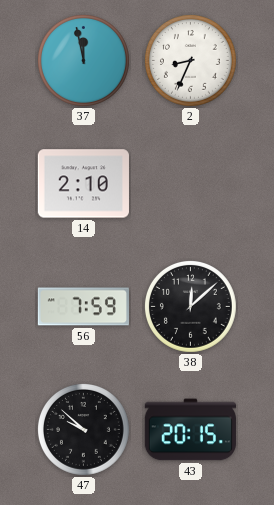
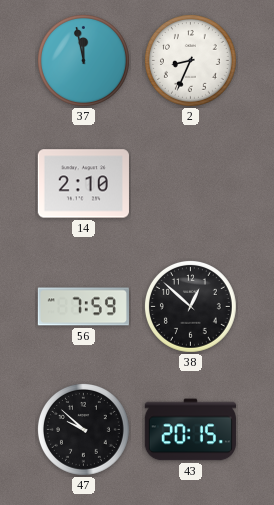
38: 12:08 -> 12:52
